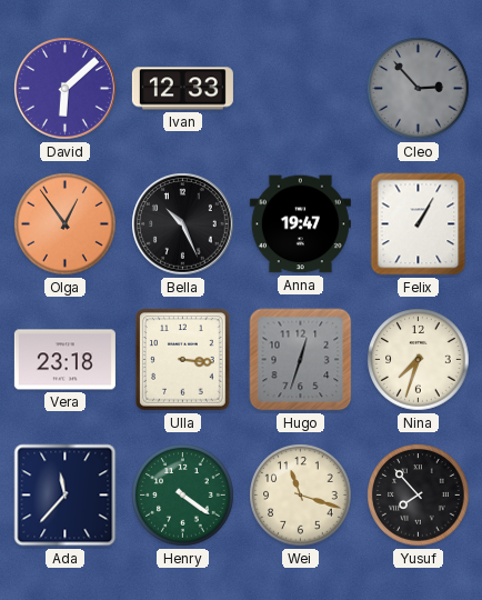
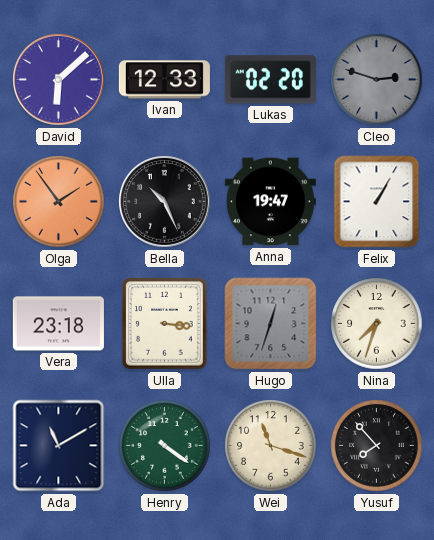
Lukas: none -> 02:20
Cleo: 2:53 -> 2:48
Olga: 12:54 -> 1:54
Ada: 11:37 -> 11:10
